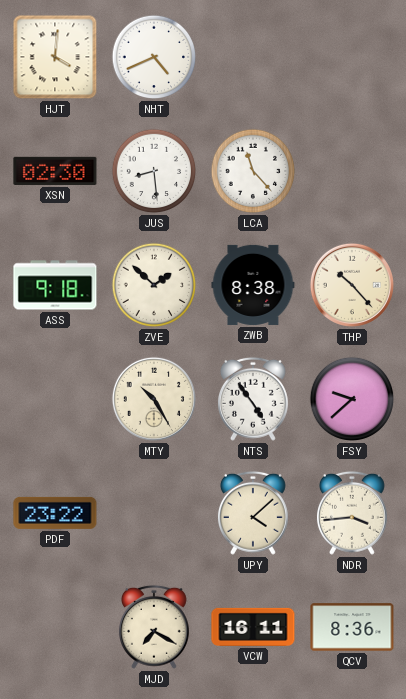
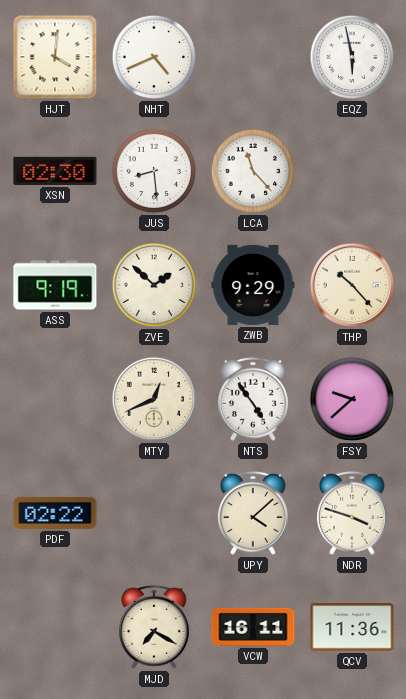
EQZ: none -> 5:58
ASS: 9:18 -> 9:19
ZWB: 8:38 -> 9:29
MTY: 10:25 -> 12:41
PDF: 23:22 -> 02:22
NDR: 3:44 -> 3:48
QCV: 8:36 -> 11:36
